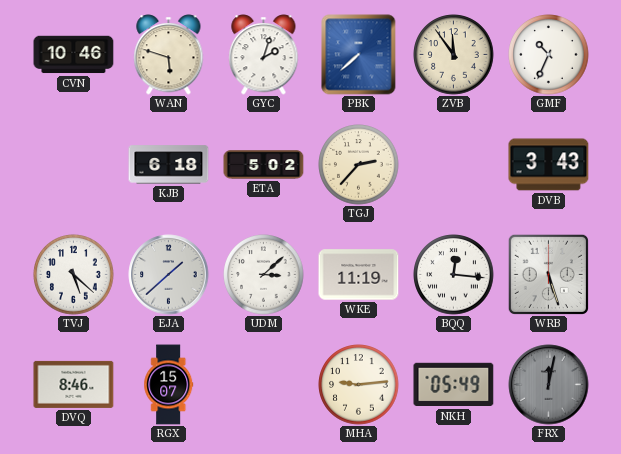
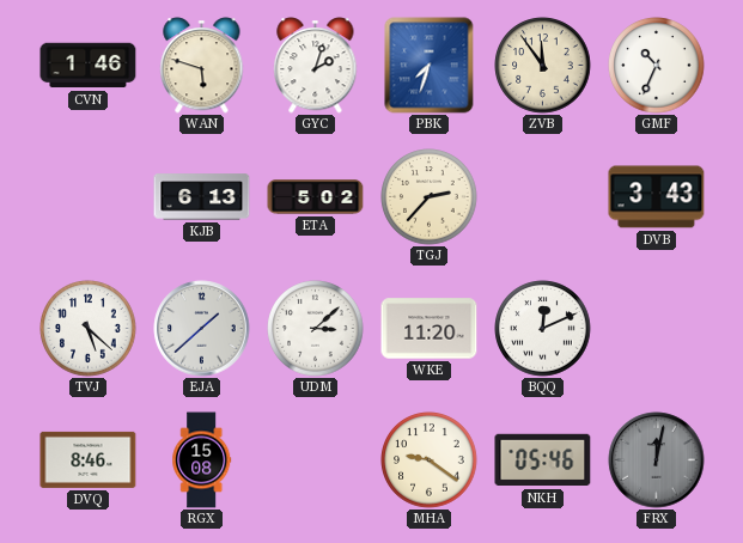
CVN: 10:46 -> 1:46
PBK: 7:38 -> 7:33
KJB: 6:18 -> 6:13
WKE: 11:19 -> 11:20
BQQ: 12:16 -> 12:11
WRB: 5:27 -> none
RGX: 15:07 -> 15:08
MHA: 9:14 -> 9:21
NKH: 05:49 -> 05:46
